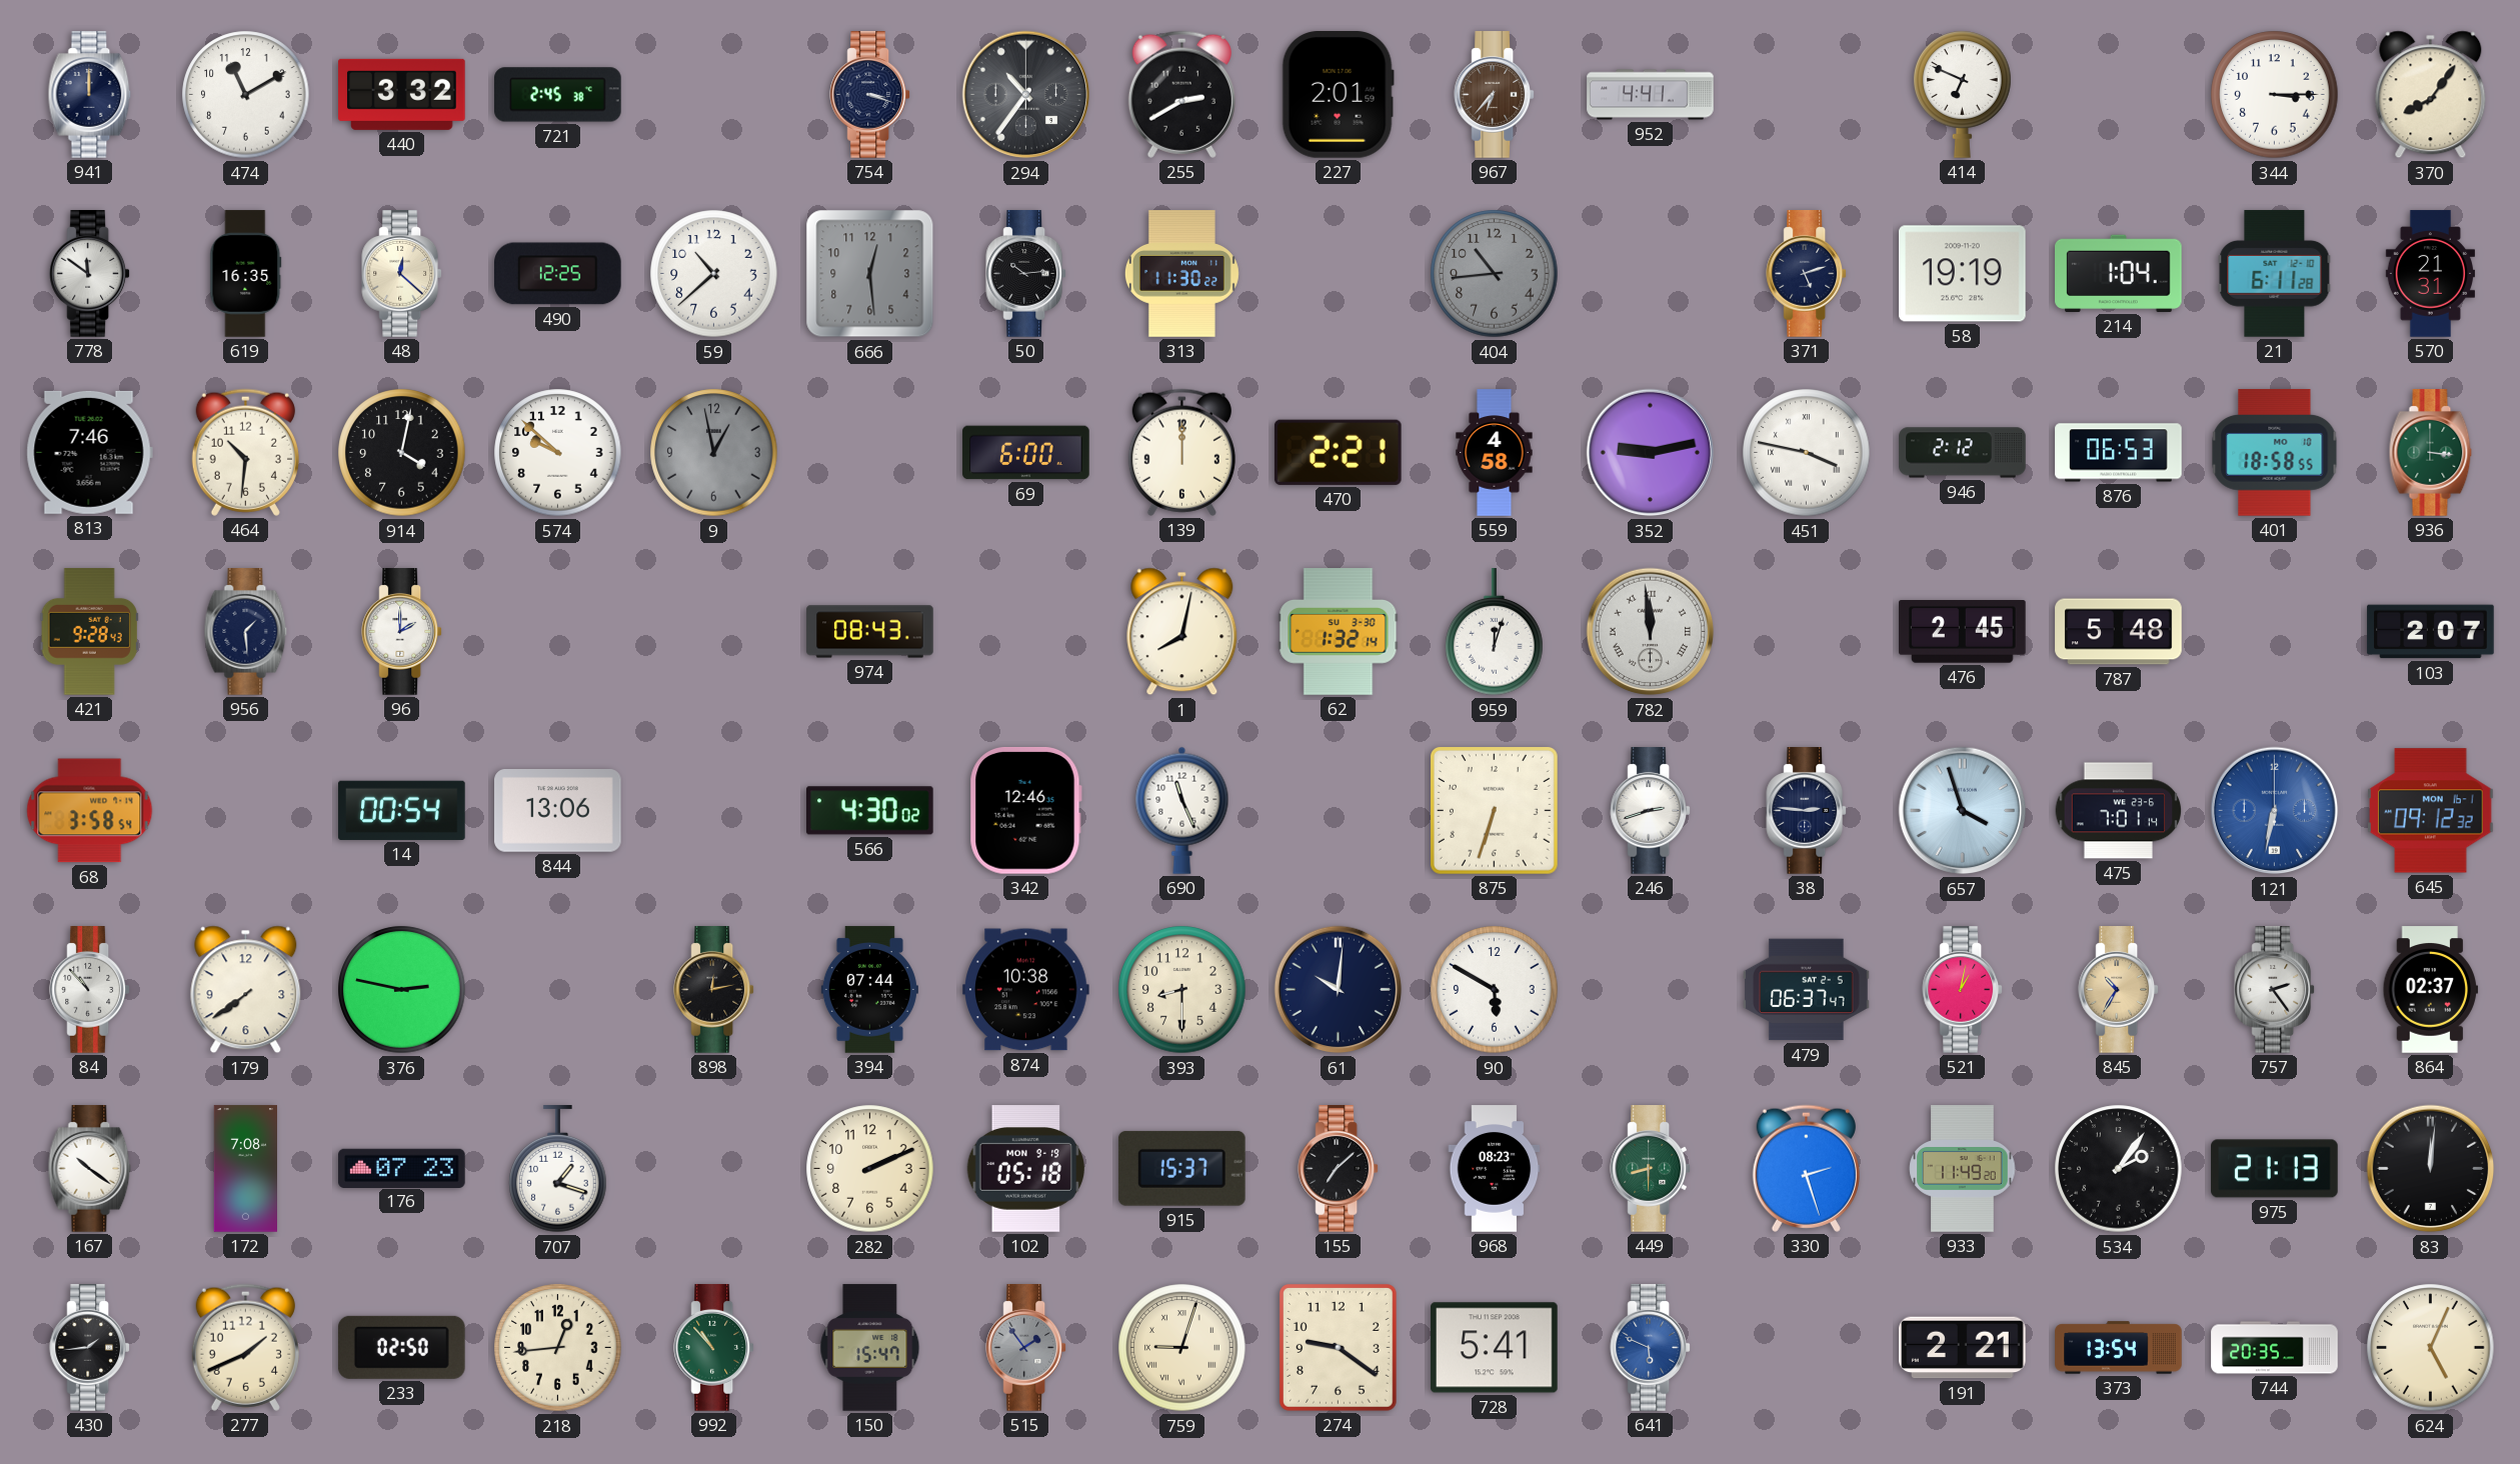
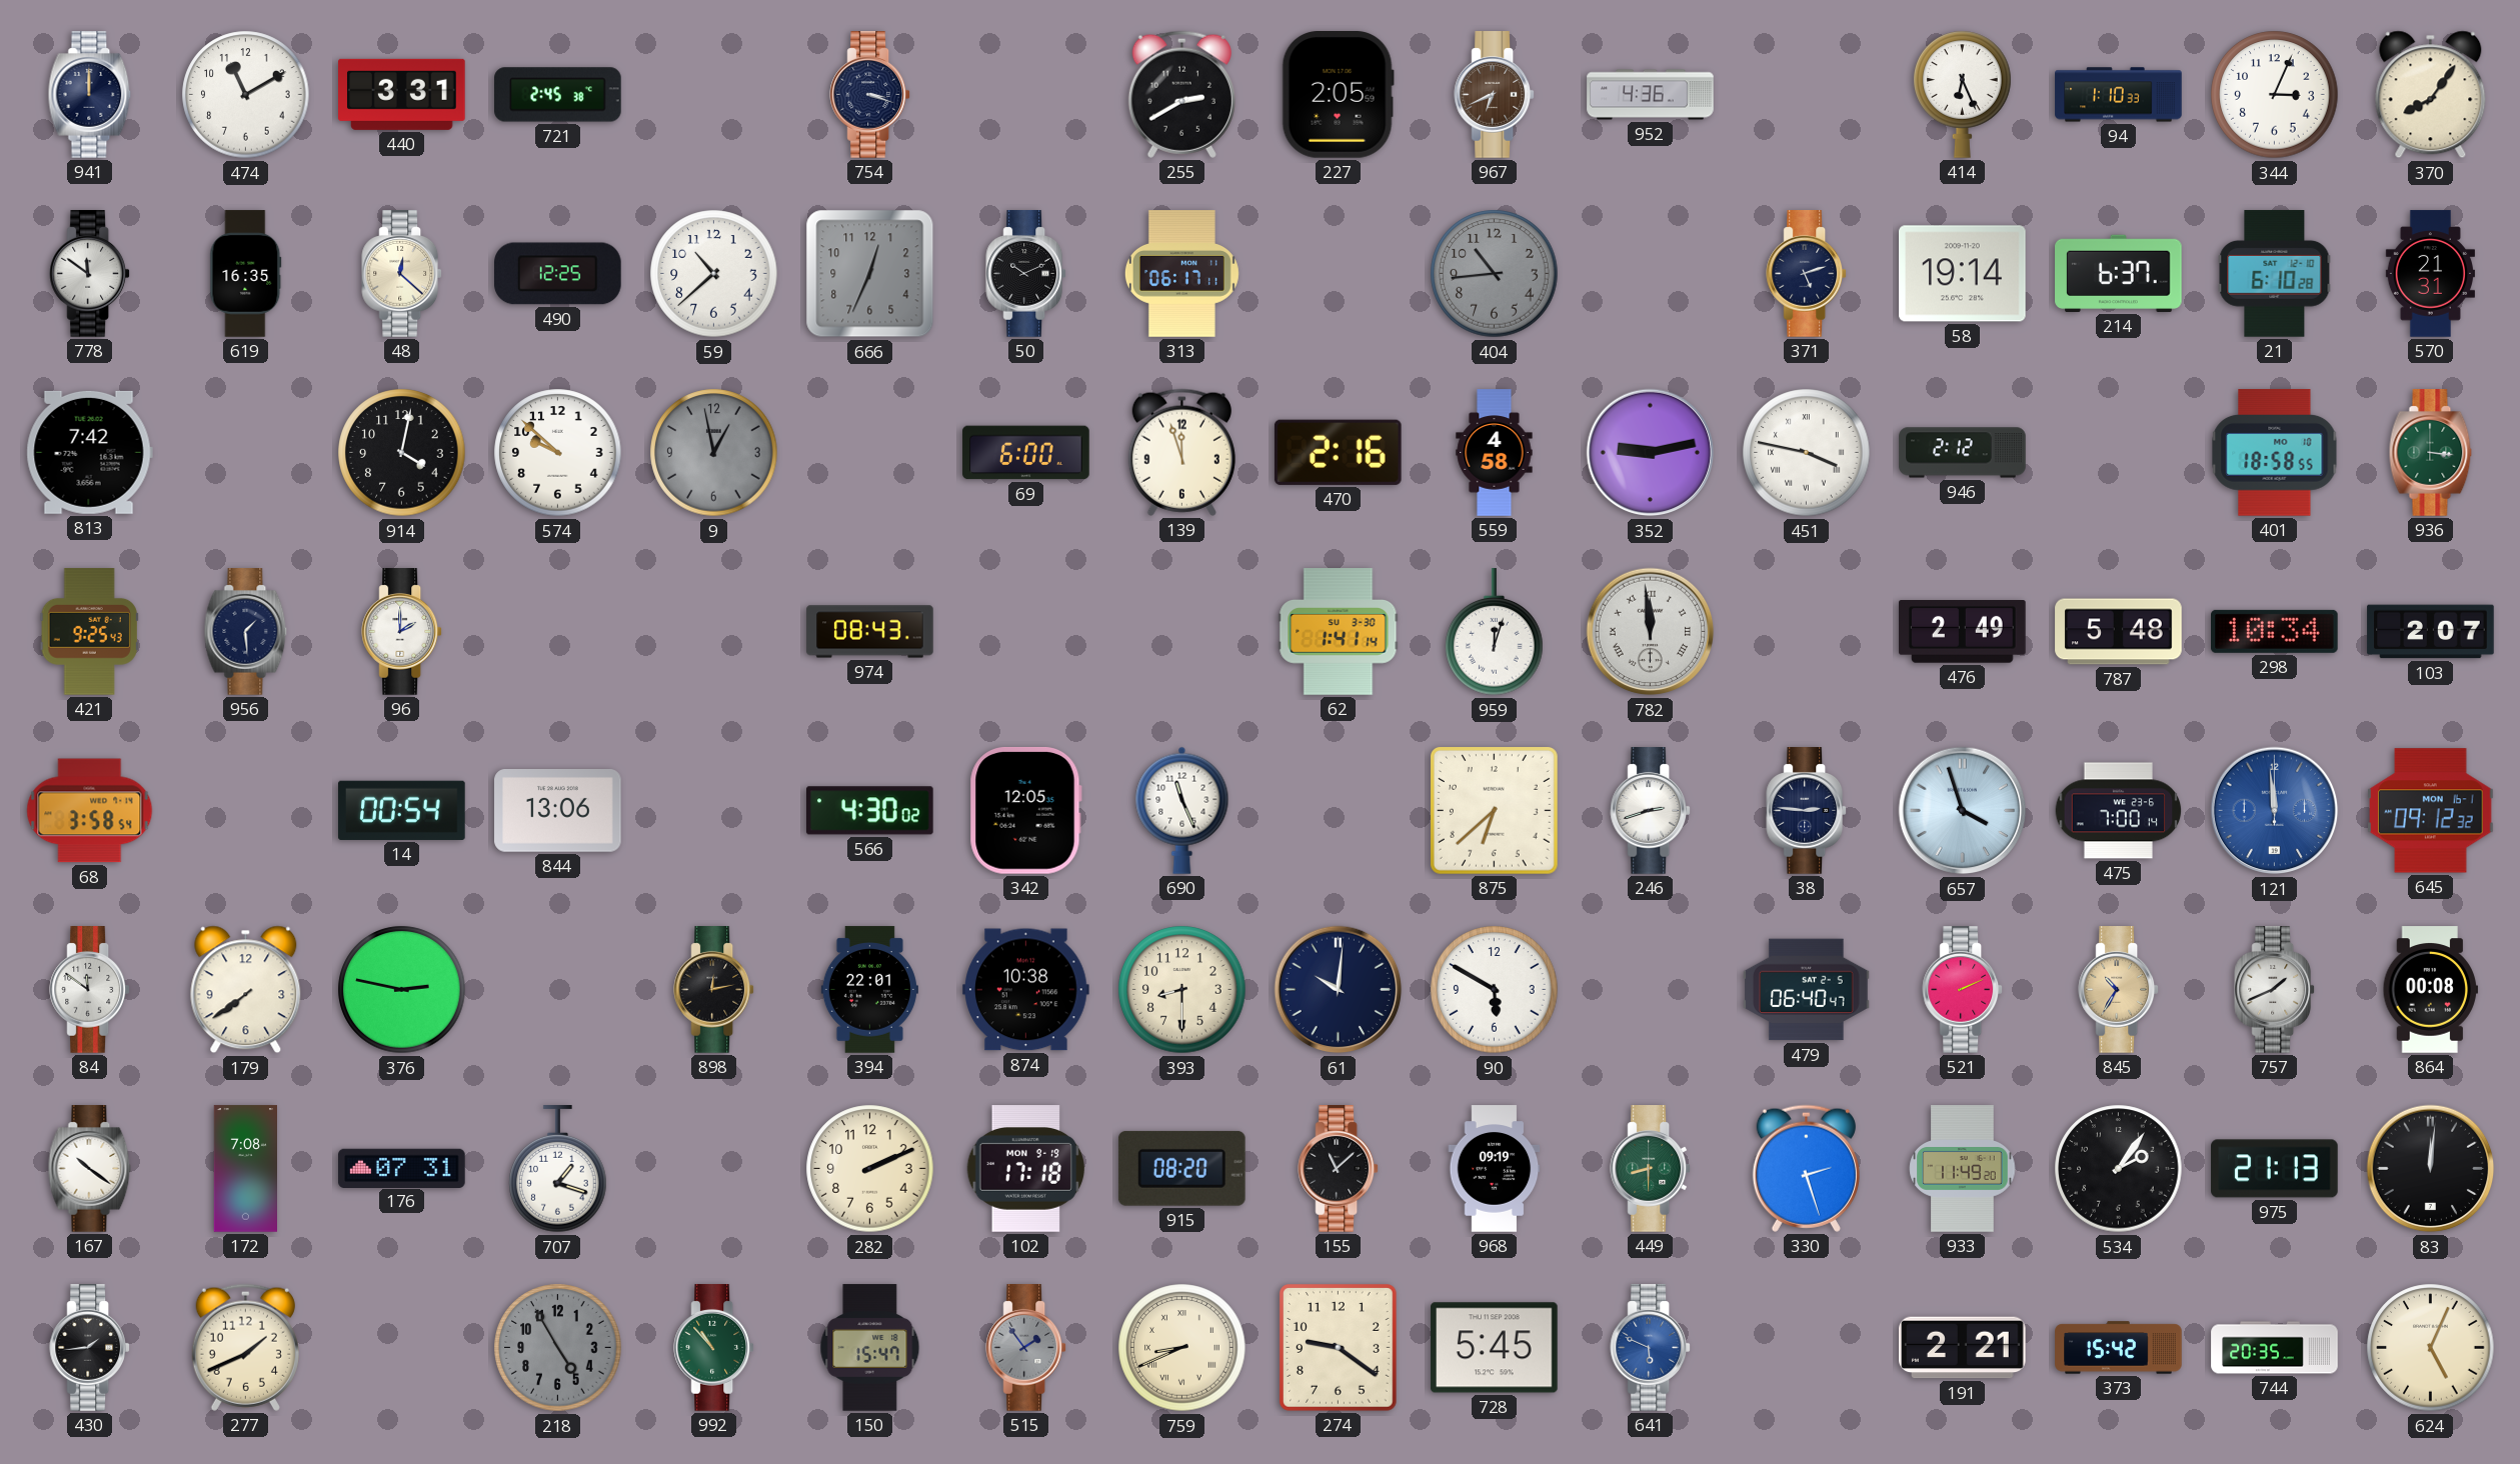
440: 3:32 -> 3:31
294: 10:36 -> none
227: 2:01 -> 2:05
967: 6:37 -> 6:41
952: 4:41 -> 4:36
414: 6:49 -> 6:26
94: none -> 1:10
344: 3:15 -> 3:04
666: 12:29 -> 12:34
50: 10:14 -> 10:11
313: 11:30 -> 06:17
58: 19:19 -> 19:14
214: 1:04 -> 6:37
21: 6:11 -> 6:10
813: 7:46 -> 7:42
464: 10:31 -> none
139: 12:00 -> 11:57
470: 2:21 -> 2:16
876: 06:53 -> none
421: 9:28 -> 9:25
1: 8:02 -> none
62: 1:32 -> 1:41
476: 2:45 -> 2:49
298: none -> 10:34
342: 12:46 -> 12:05
875: 6:33 -> 6:38
475: 7:01 -> 7:00
121: 6:32 -> 11:59
84: 10:53 -> 11:51
394: 07:44 -> 22:01
479: 06:37 -> 06:40
521: 1:02 -> 2:11
757: 2:24 -> 1:41
864: 02:37 -> 00:08
176: 07:23 -> 07:31
102: 05:18 -> 17:18
915: 15:37 -> 08:20
155: 7:08 -> 11:08
968: 08:23 -> 09:19
233: 02:50 -> none
218: 12:44 -> 4:55
218 dial: cream -> grey
759: 9:03 -> 8:41
728: 5:41 -> 5:45
373: 13:54 -> 15:42
